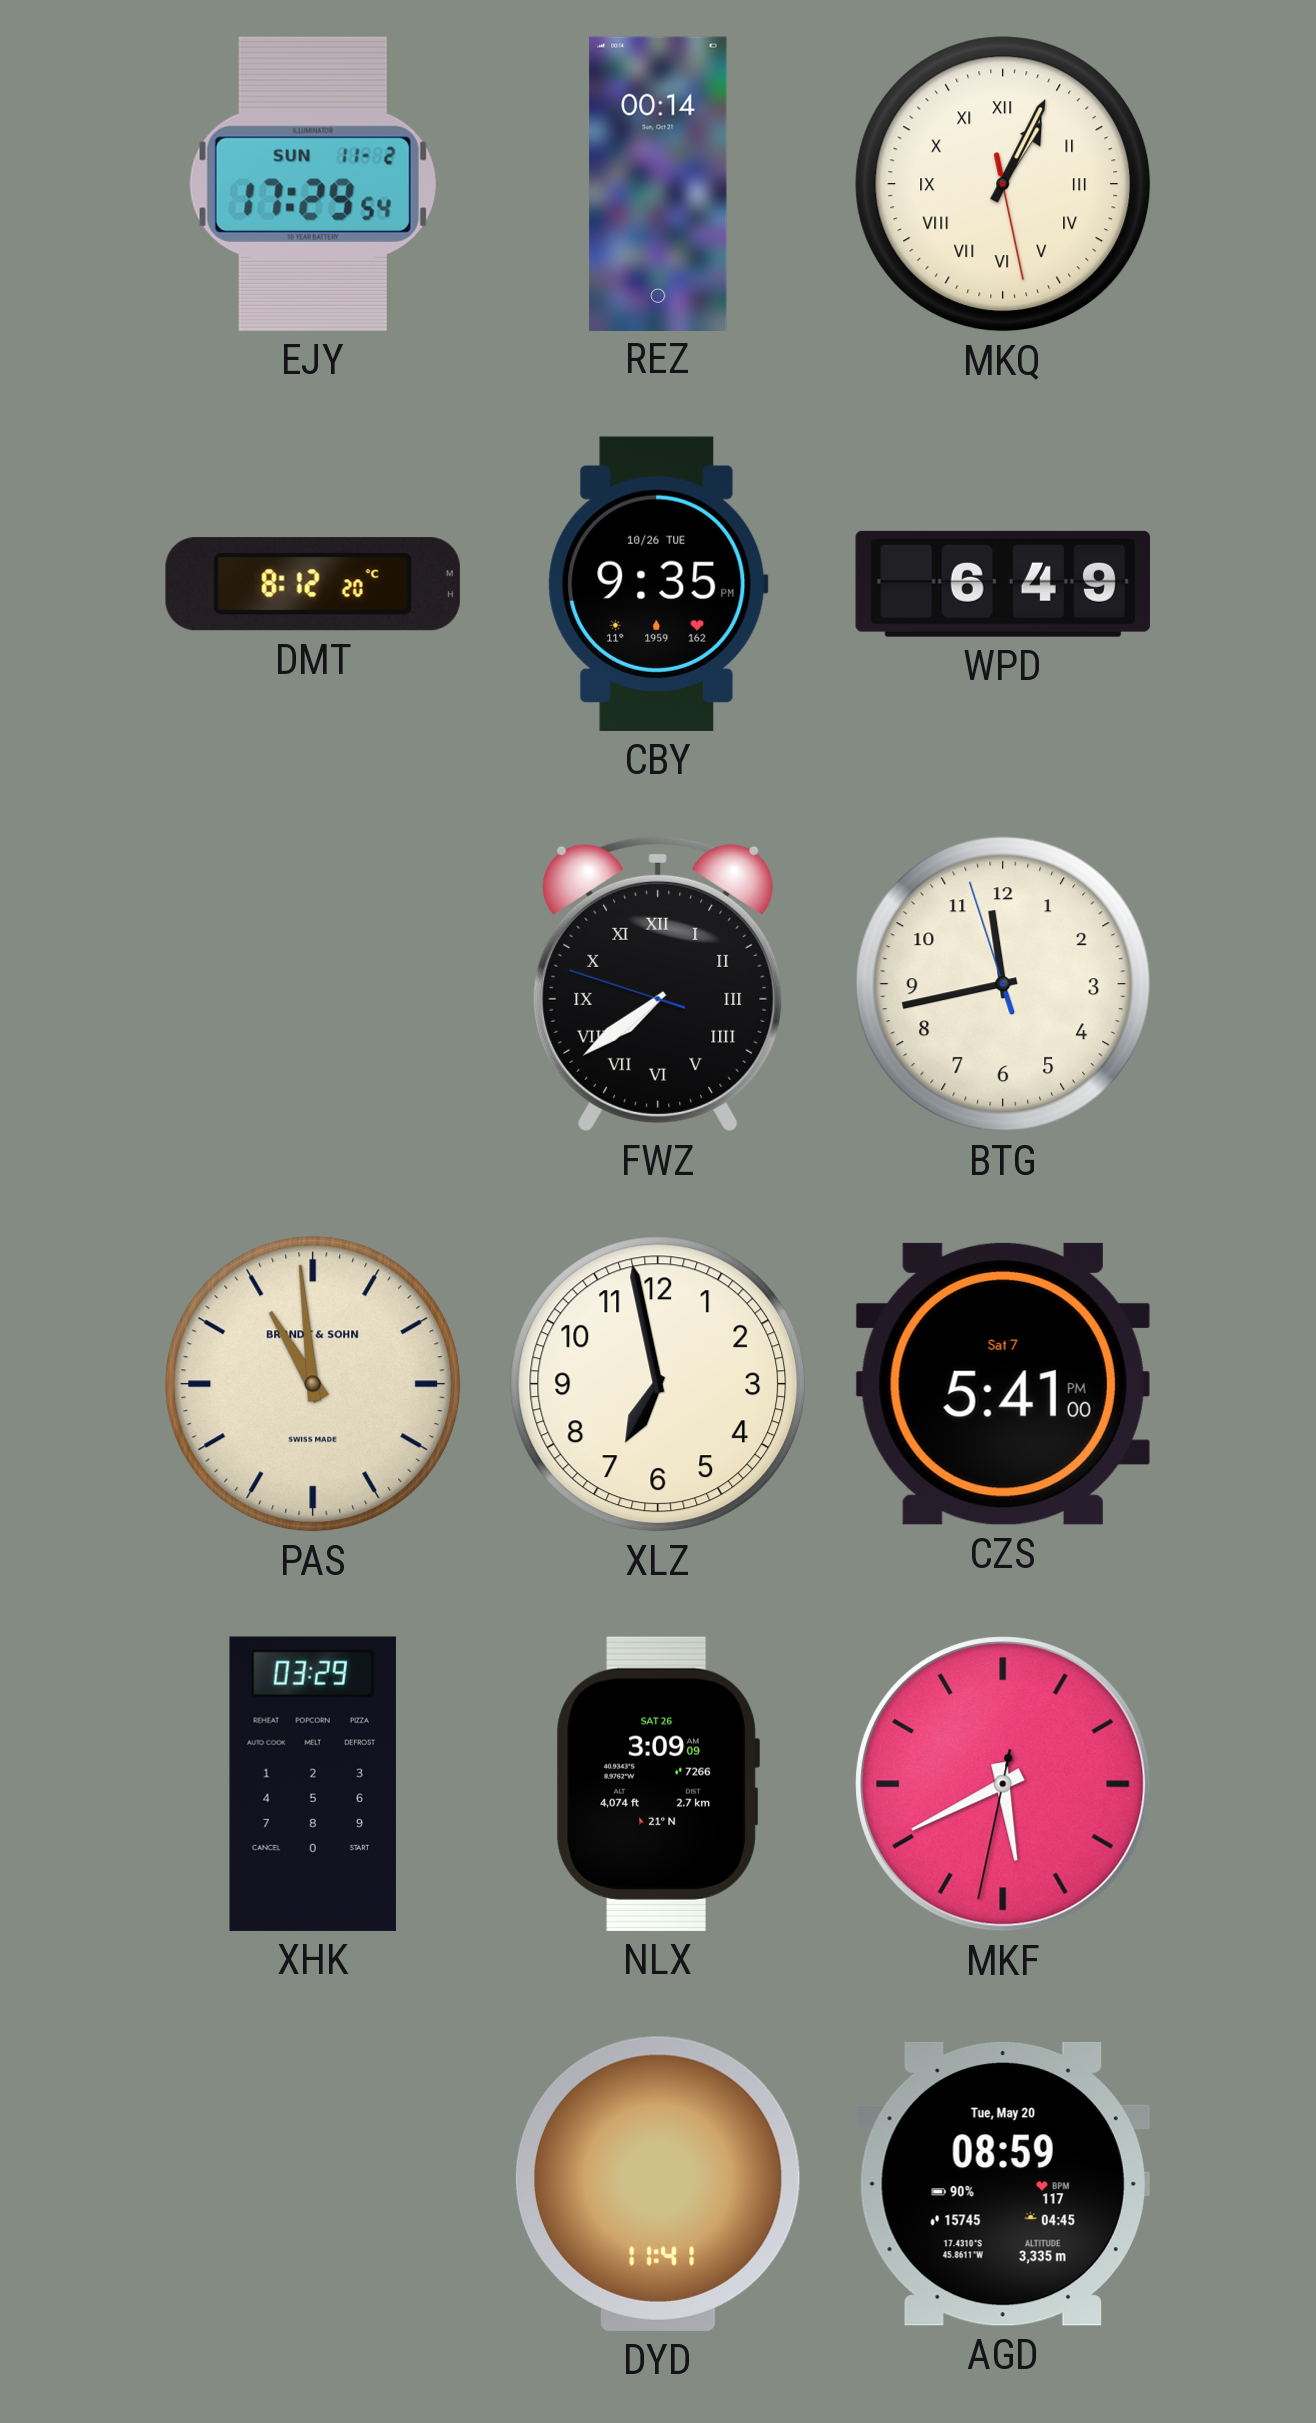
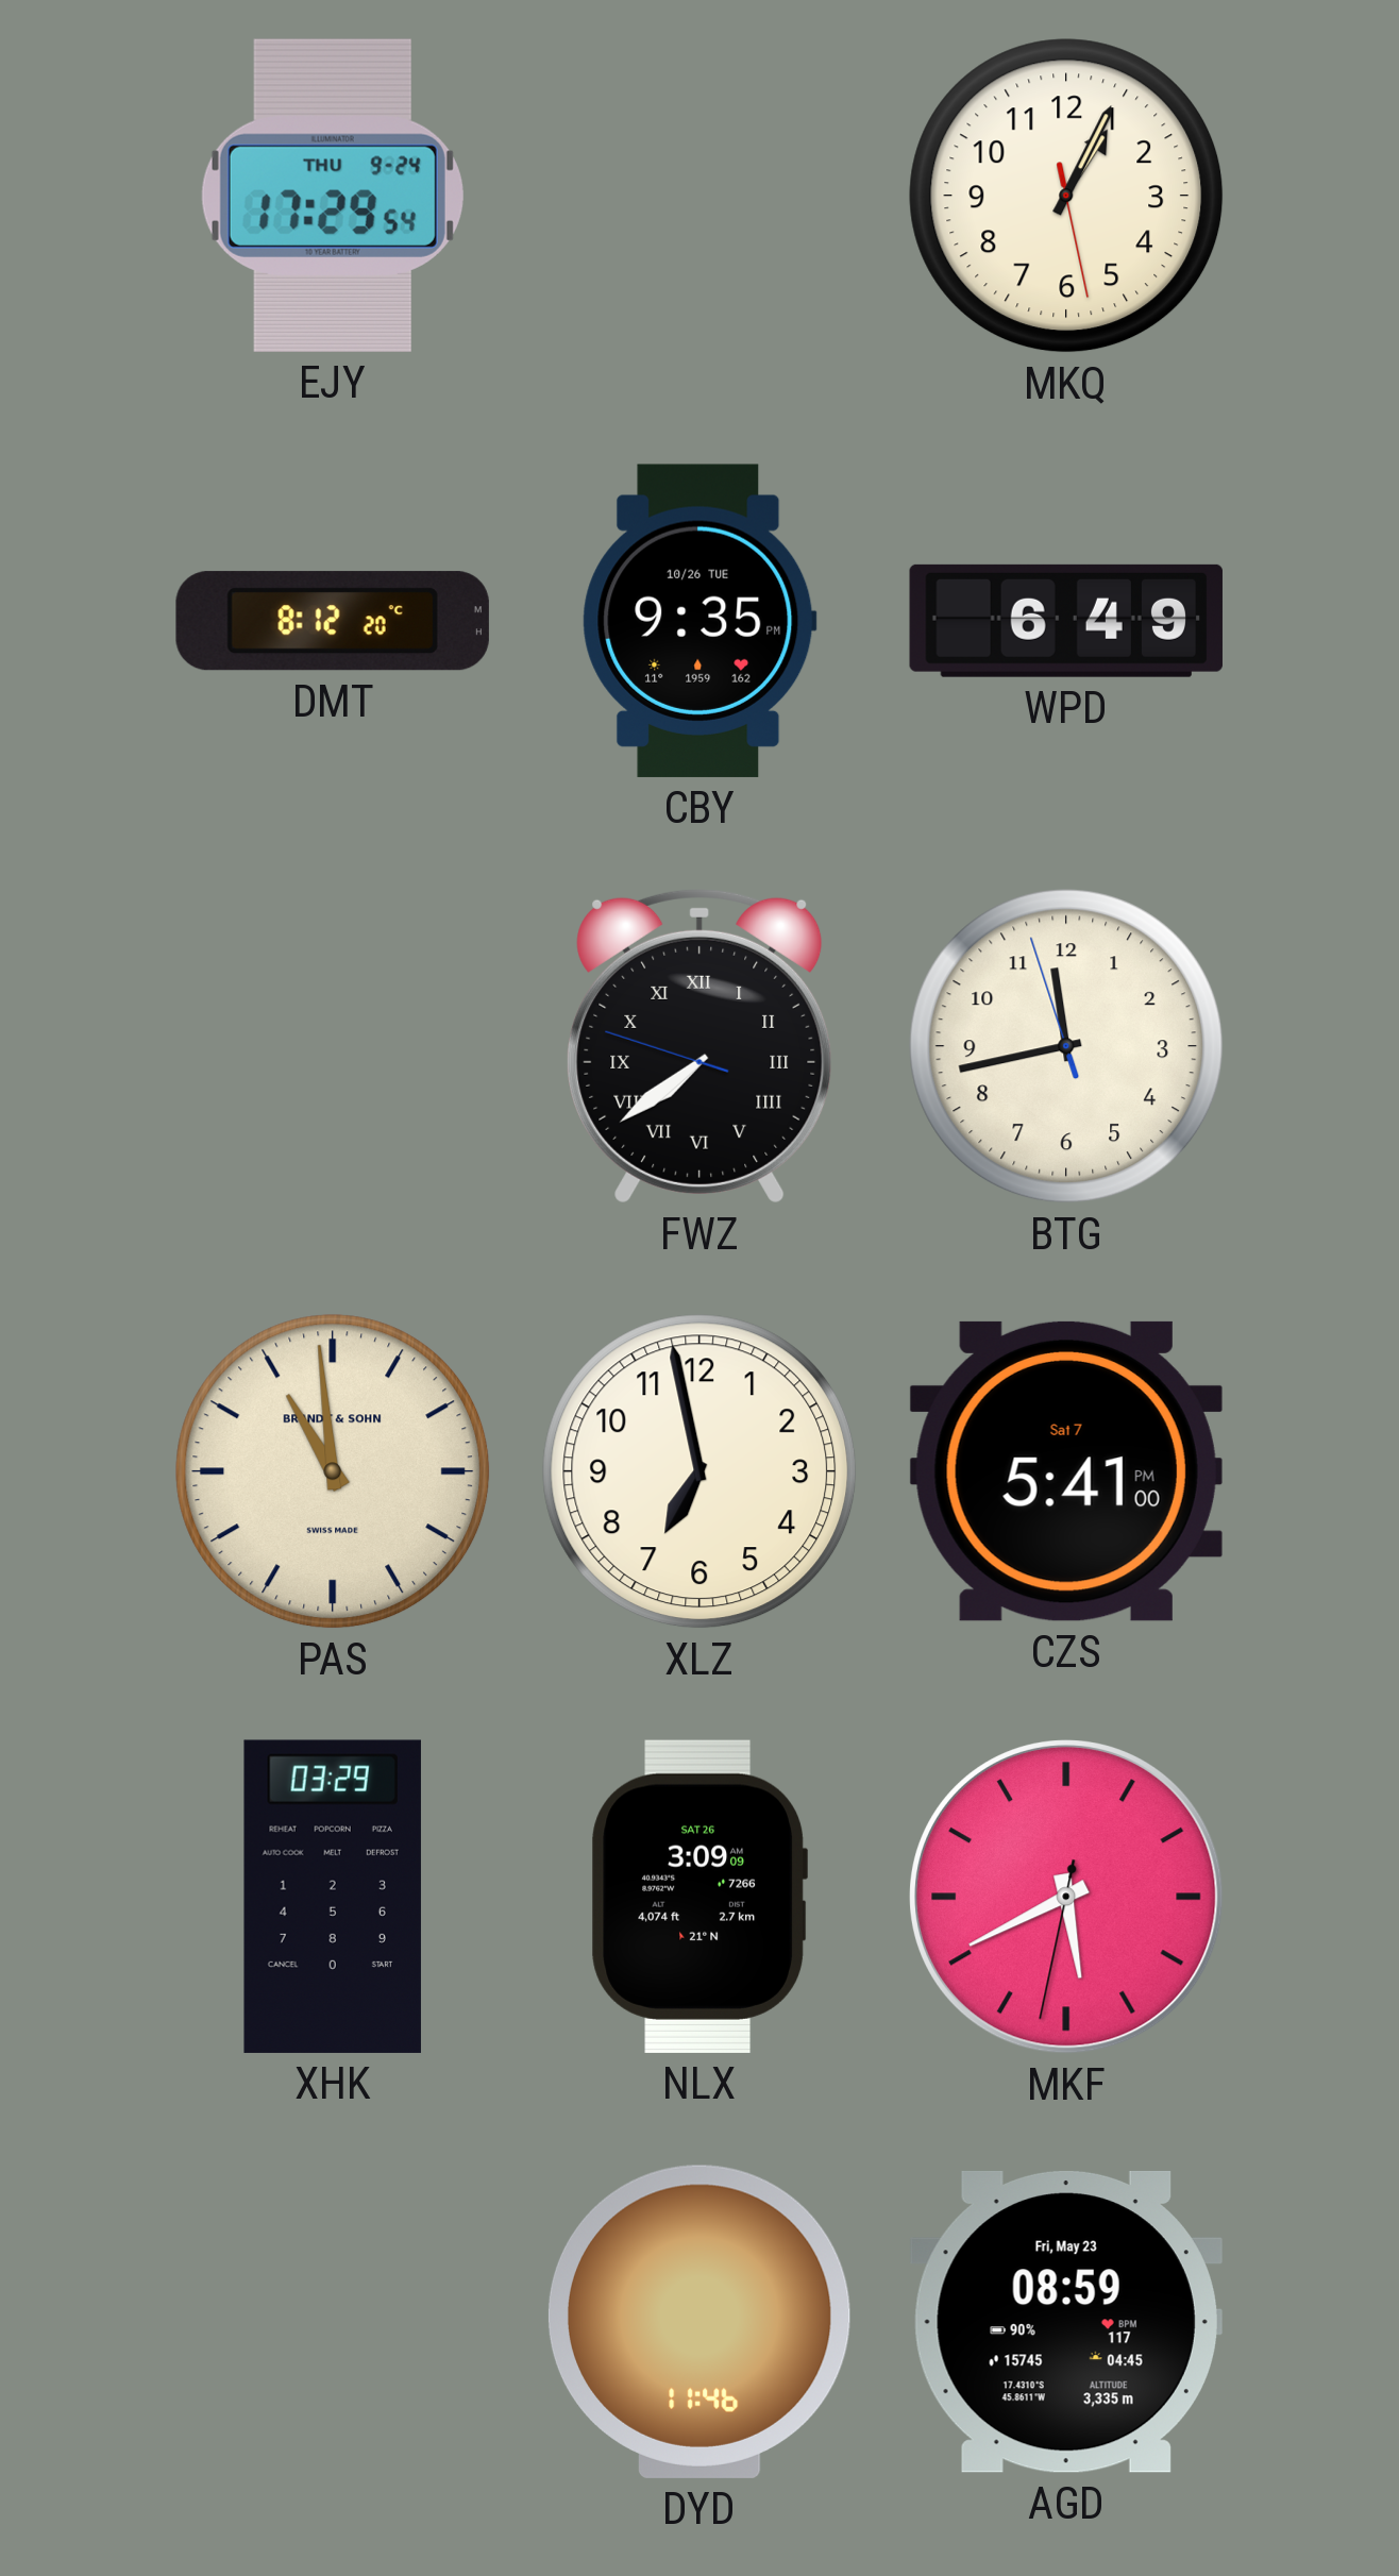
EJY date: SUN 11-2 -> THU 9-24
REZ: 00:14 -> none
MKQ numerals: Roman -> Arabic
DYD: 11:41 -> 11:46
AGD date: Tue, May 20 -> Fri, May 23
